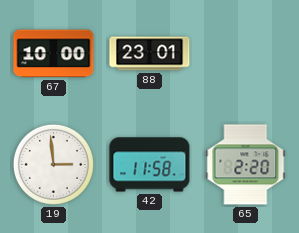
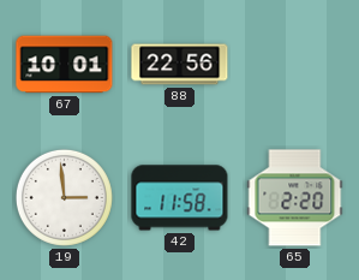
67: 10:00 -> 10:01
88: 23:01 -> 22:56
